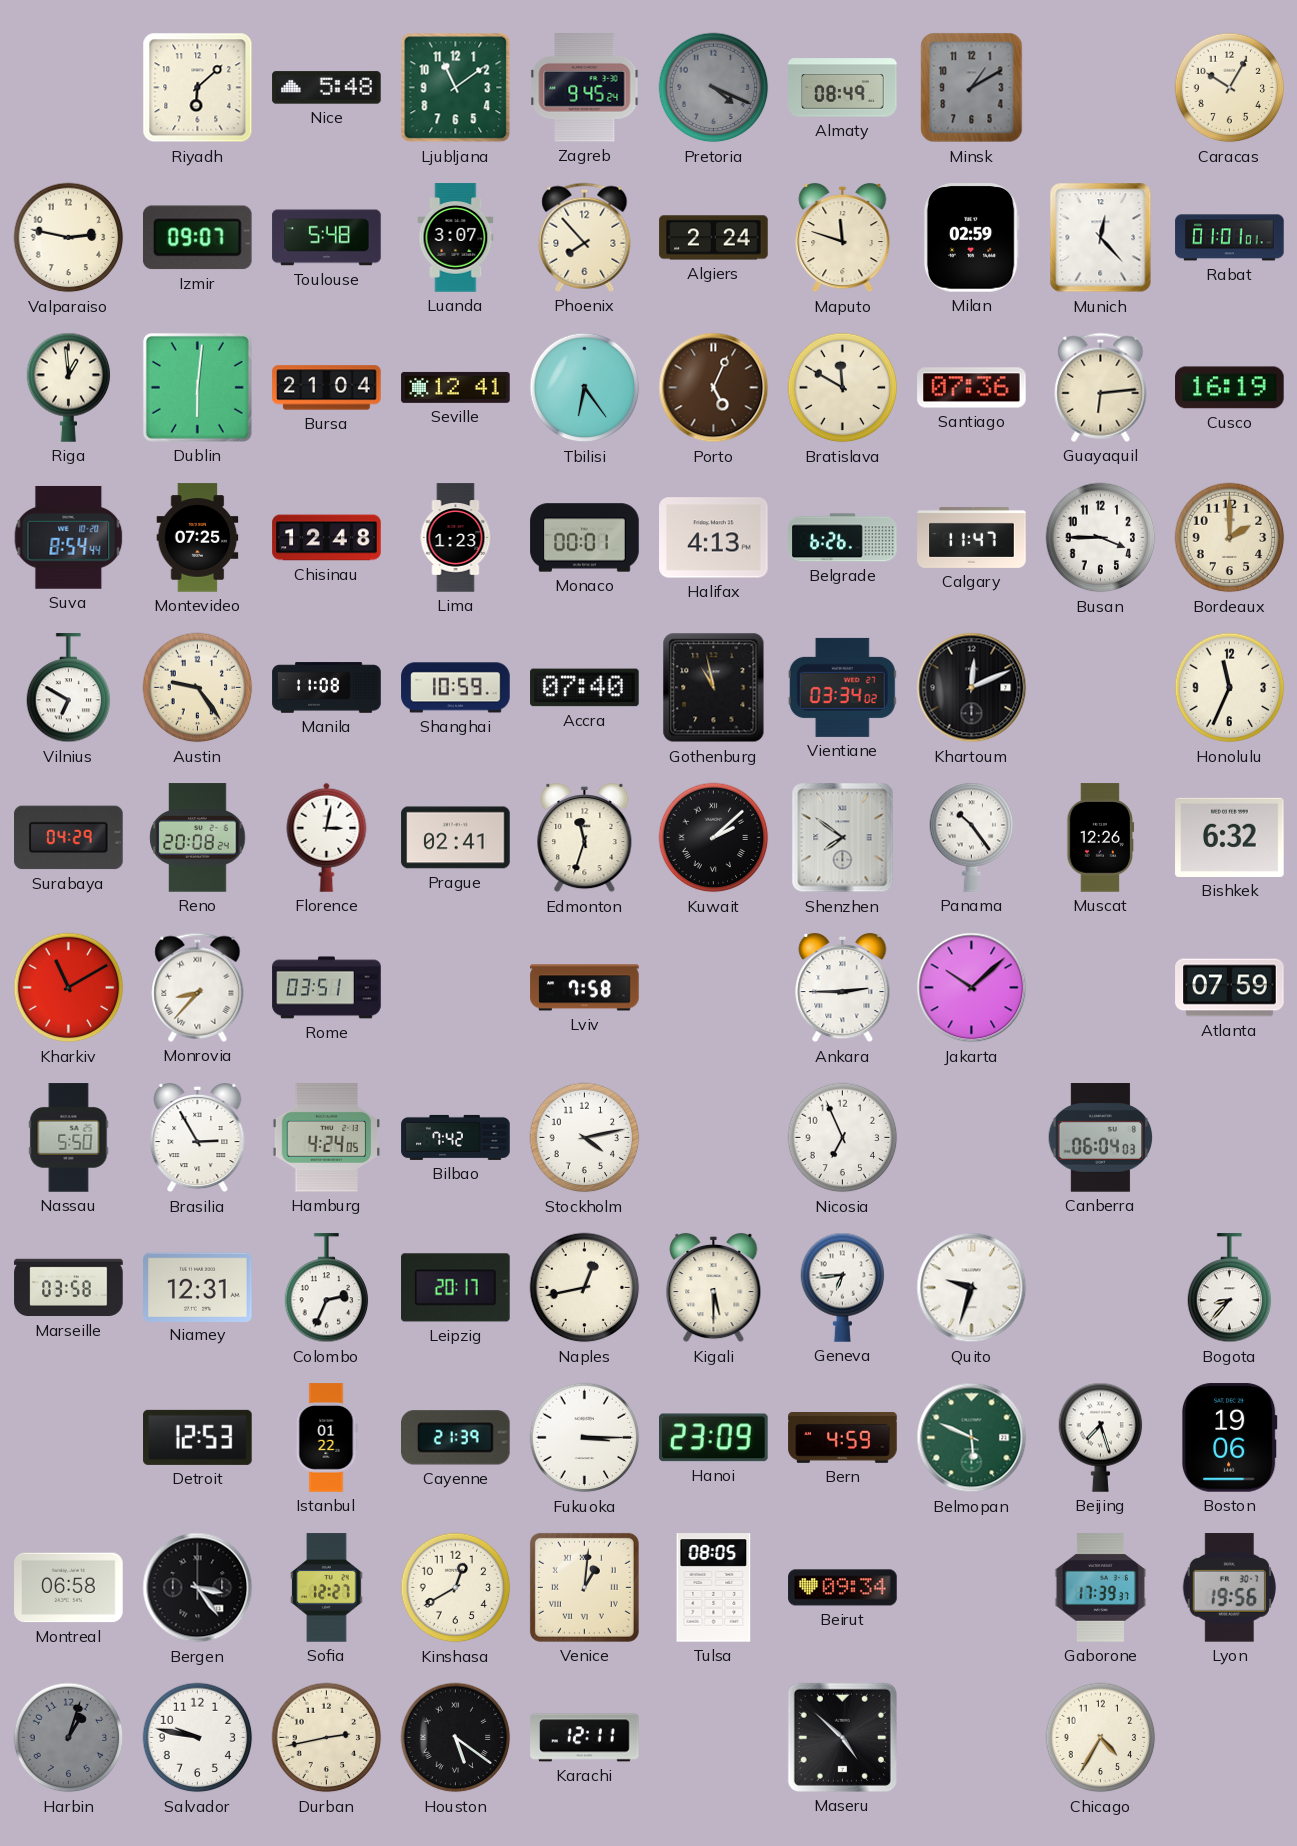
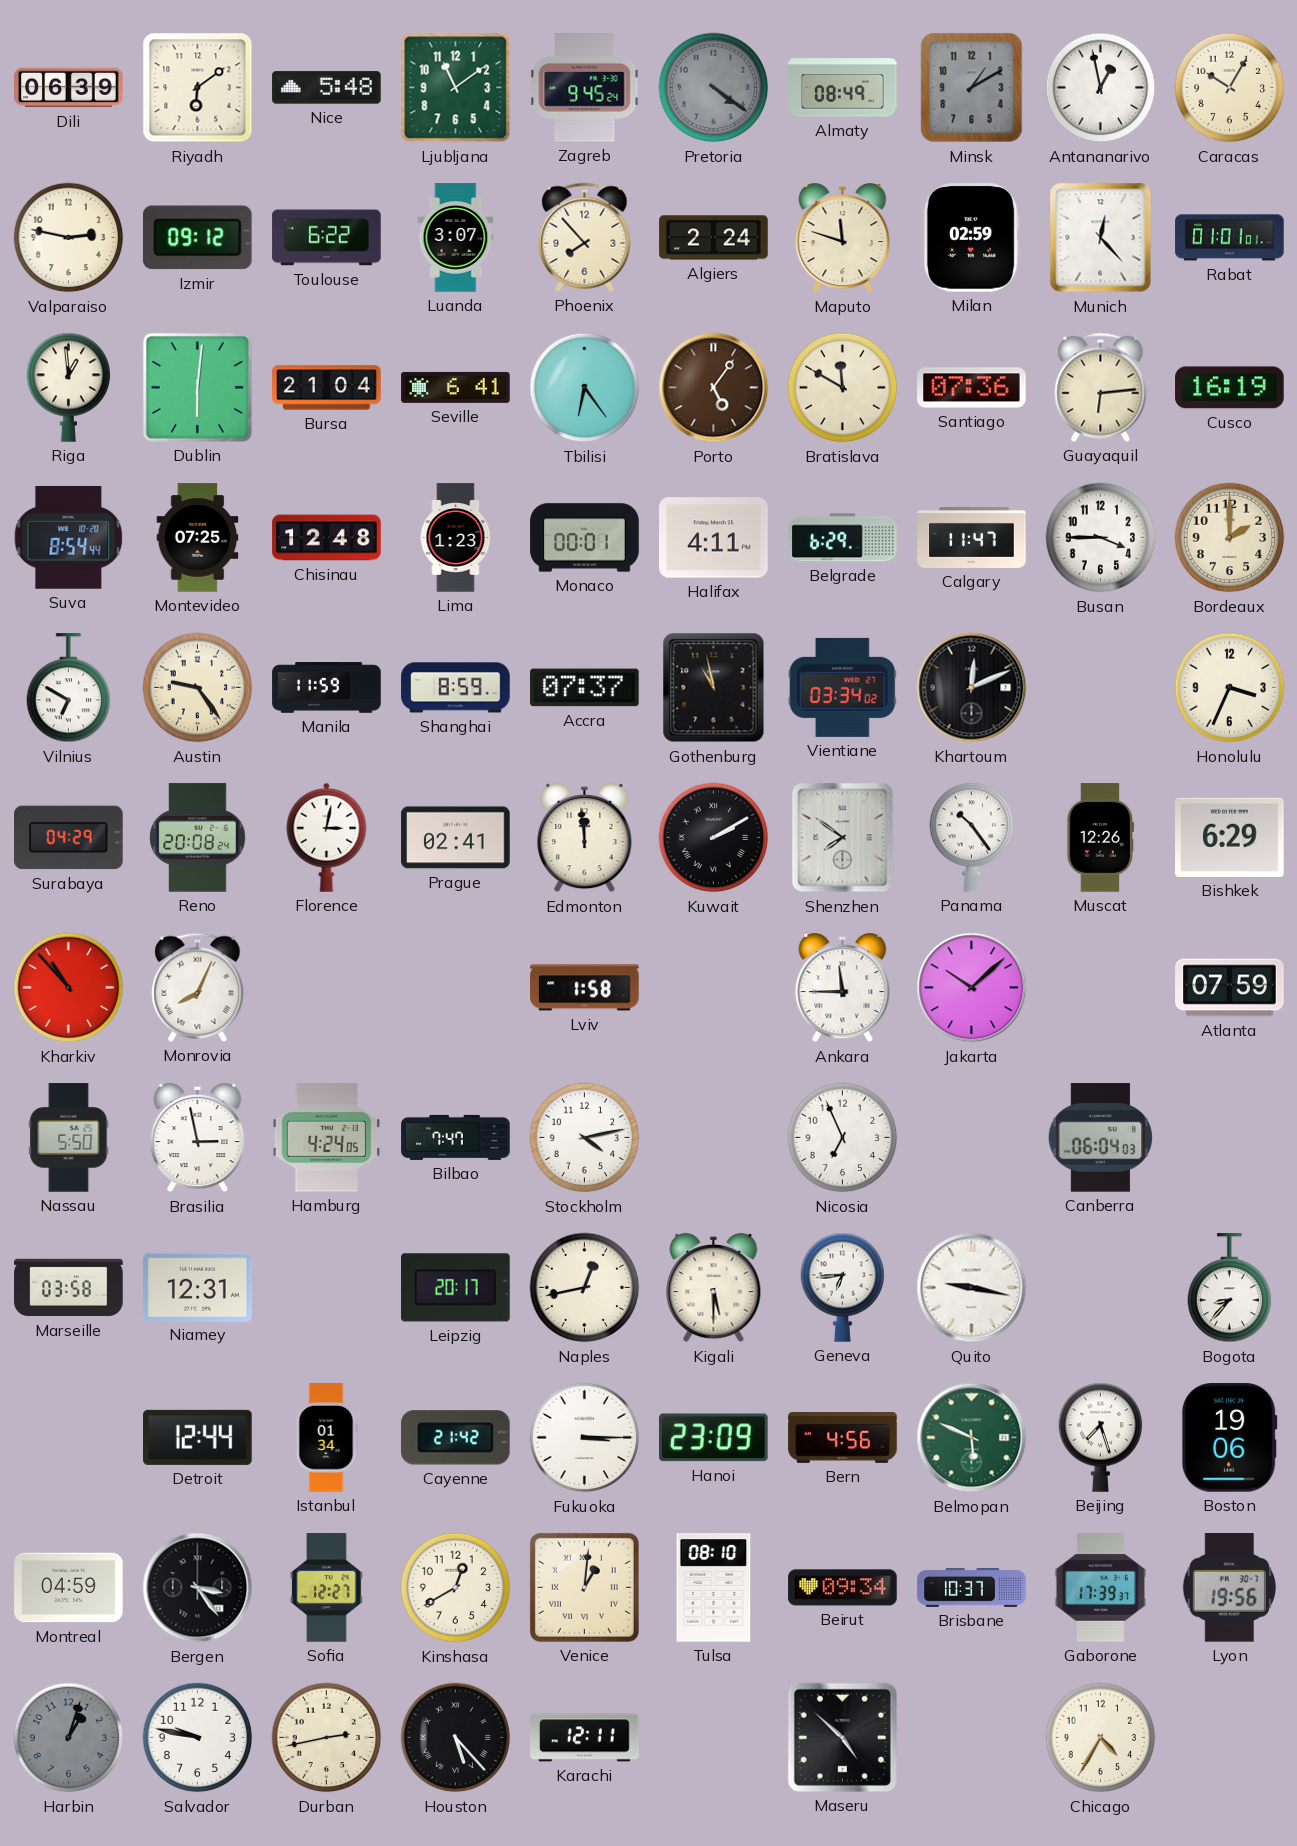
Dili: none -> 06:39
Riyadh: 6:08 -> 6:09
Pretoria: 4:19 -> 4:21
Antananarivo: none -> 12:58
Izmir: 09:07 -> 09:12
Toulouse: 5:48 -> 6:22
Seville: 12:41 -> 6:41
Porto: 5:04 -> 5:06
Halifax: 4:13 -> 4:11
Belgrade: 6:26 -> 6:29
Manila: 11:08 -> 11:59
Shanghai: 10:59 -> 8:59
Accra: 07:40 -> 07:37
Honolulu: 11:34 -> 3:34
Edmonton: 11:33 -> 11:59
Kuwait: 2:08 -> 2:10
Bishkek: 6:32 -> 6:29
Kharkiv: 11:10 -> 10:53
Monrovia: 8:37 -> 8:04
Rome: 03:51 -> none
Lviv: 7:58 -> 1:58
Ankara: 2:45 -> 11:45
Brasilia: 2:55 -> 2:58
Bilbao: 7:42 -> 7:47
Colombo: 2:34 -> none
Quito: 9:33 -> 9:17
Detroit: 12:53 -> 12:44
Istanbul: 01:22 -> 01:34
Cayenne: 21:39 -> 21:42
Bern: 4:59 -> 4:56
Montreal: 06:58 -> 04:59
Tulsa: 08:05 -> 08:10
Brisbane: none -> 10:37
Houston: 5:21 -> 5:23
